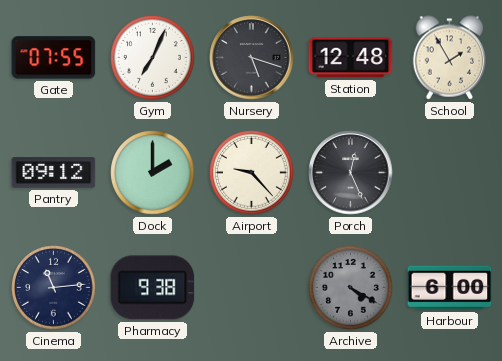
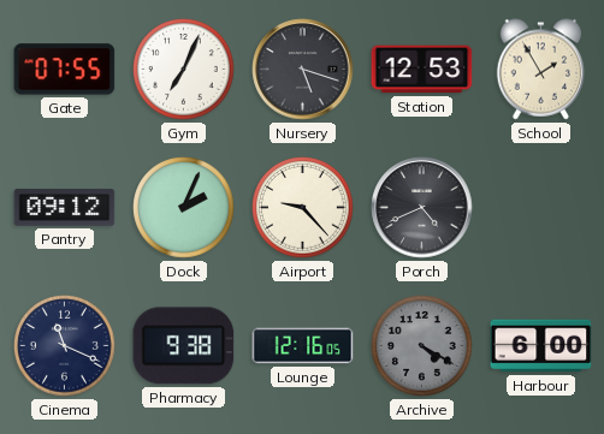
Station: 12:48 -> 12:53
Dock: 2:00 -> 2:04
Porch: 12:26 -> 4:41
Cinema: 11:14 -> 11:19
Lounge: none -> 12:16
